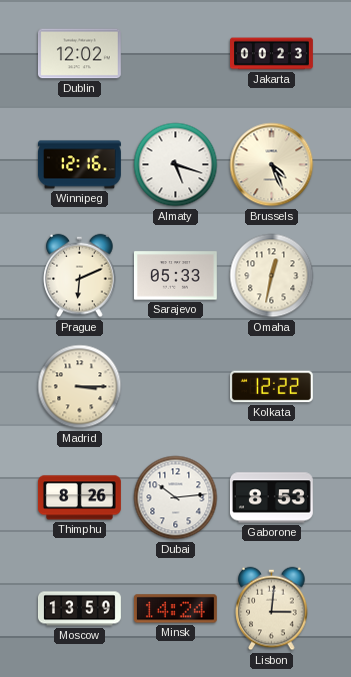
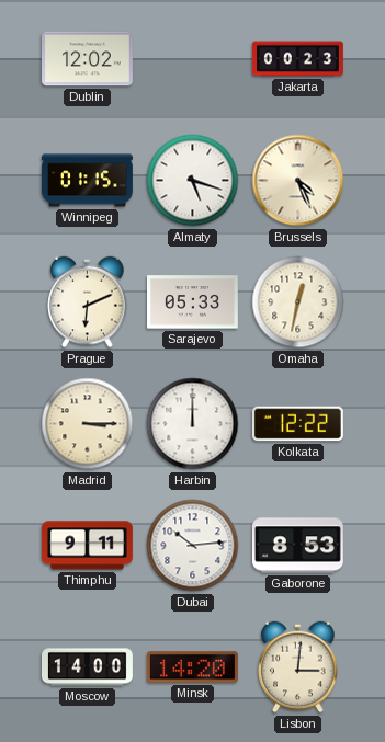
Winnipeg: 12:16 -> 01:15
Harbin: none -> 12:00
Thimphu: 8:26 -> 9:11
Moscow: 13:59 -> 14:00
Minsk: 14:24 -> 14:20
